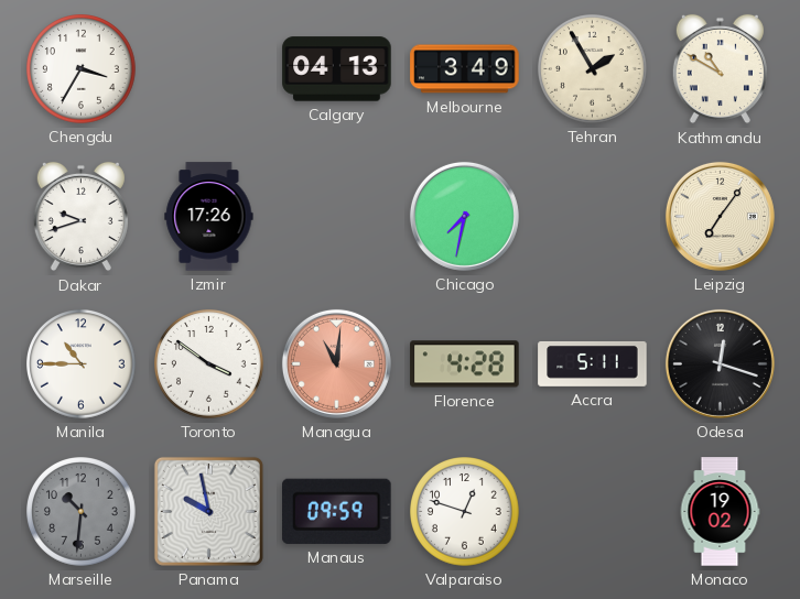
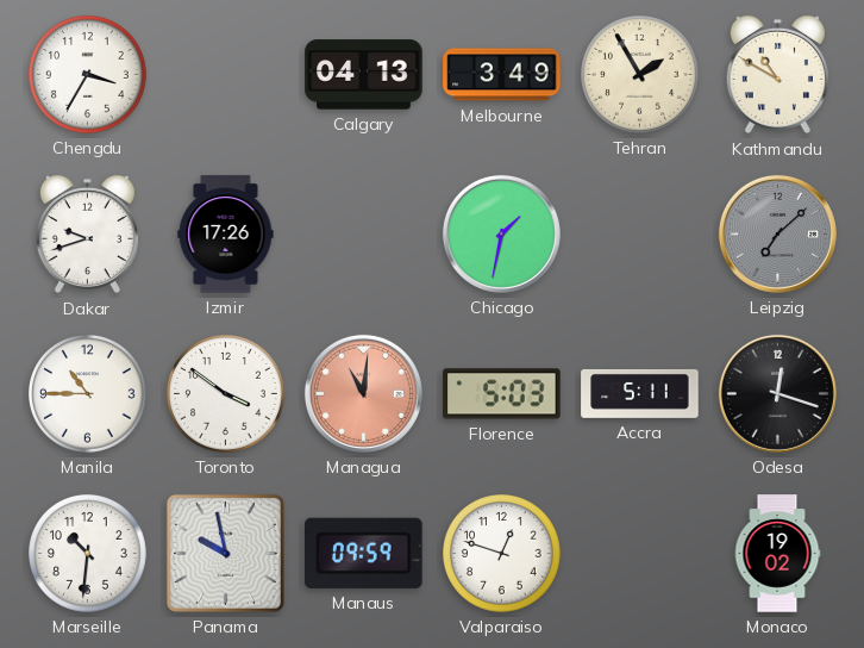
Chicago: 7:32 -> 1:32
Leipzig: 7:06 -> 7:08
Leipzig dial: cream -> grey
Florence: 4:28 -> 5:03
Marseille dial: grey -> white
